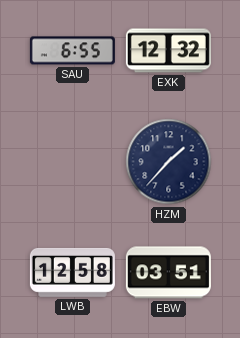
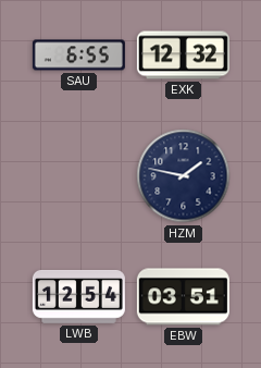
HZM: 1:37 -> 1:47
LWB: 12:58 -> 12:54
